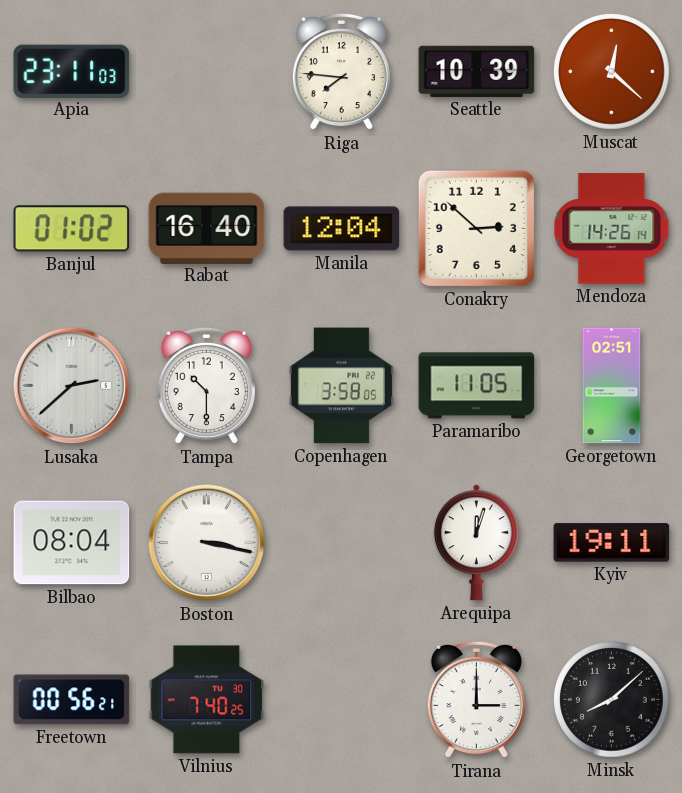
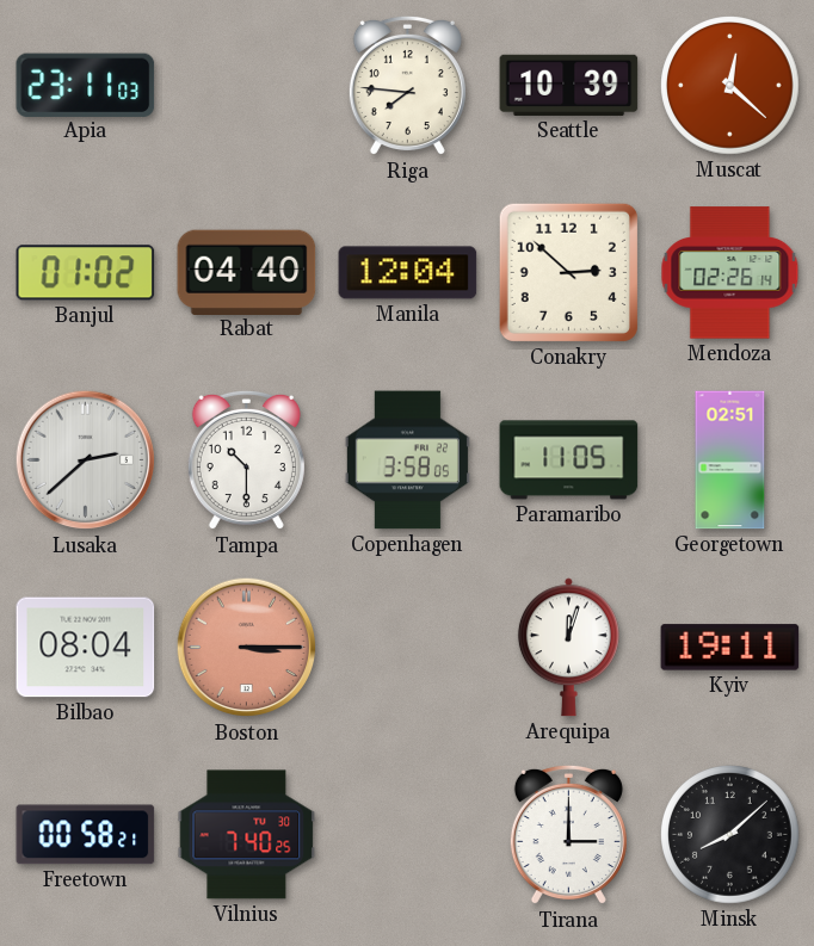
Rabat: 16:40 -> 04:40
Mendoza: 14:26 -> 02:26
Boston: 3:17 -> 3:15
Boston dial: white -> salmon
Freetown: 00:56 -> 00:58
